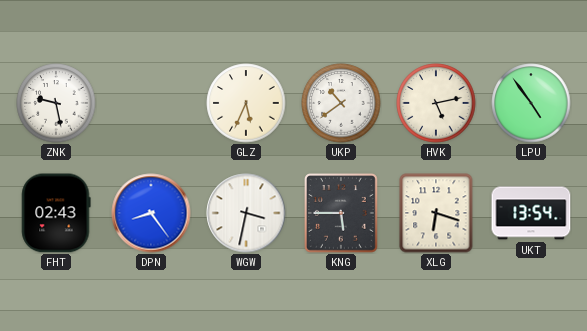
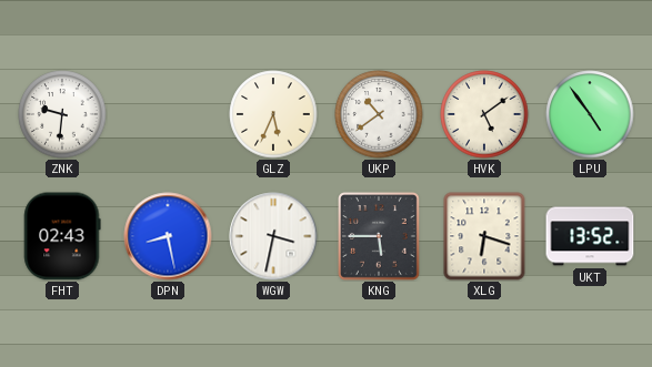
ZNK: 9:28 -> 9:31
HVK: 5:13 -> 5:09
DPN: 8:24 -> 8:28
UKT: 13:54 -> 13:52
